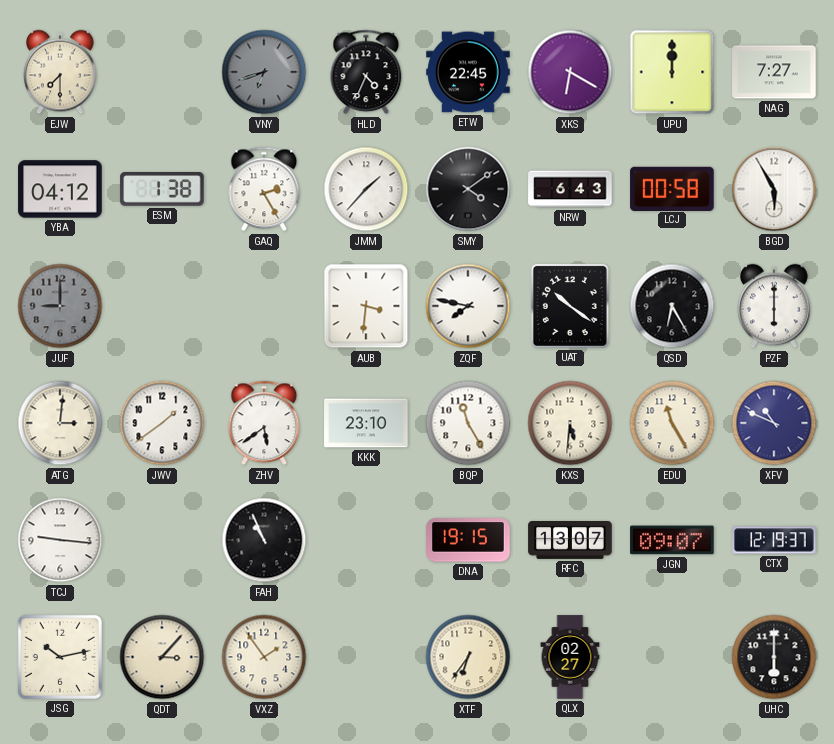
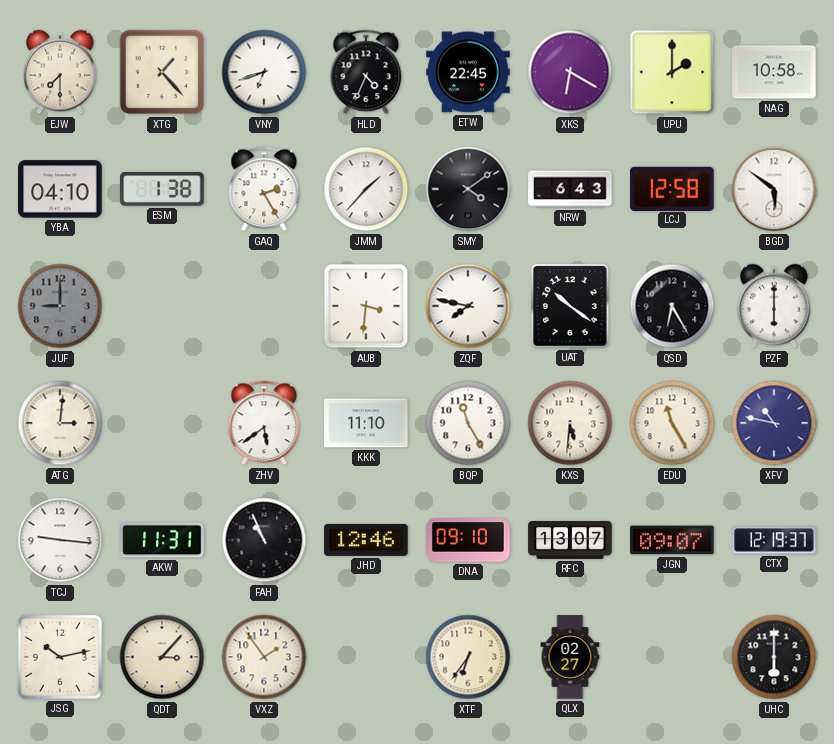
XTG: none -> 1:23
VNY dial: grey -> white
UPU: 12:00 -> 2:00
NAG: 7:27 -> 10:58
YBA: 04:12 -> 04:10
LCJ: 00:58 -> 12:58
BGD: 5:55 -> 5:51
JWV: 1:39 -> none
KKK: 23:10 -> 11:10
XFV: 10:49 -> 10:47
AKW: none -> 11:31
JHD: none -> 12:46
DNA: 19:15 -> 09:10
